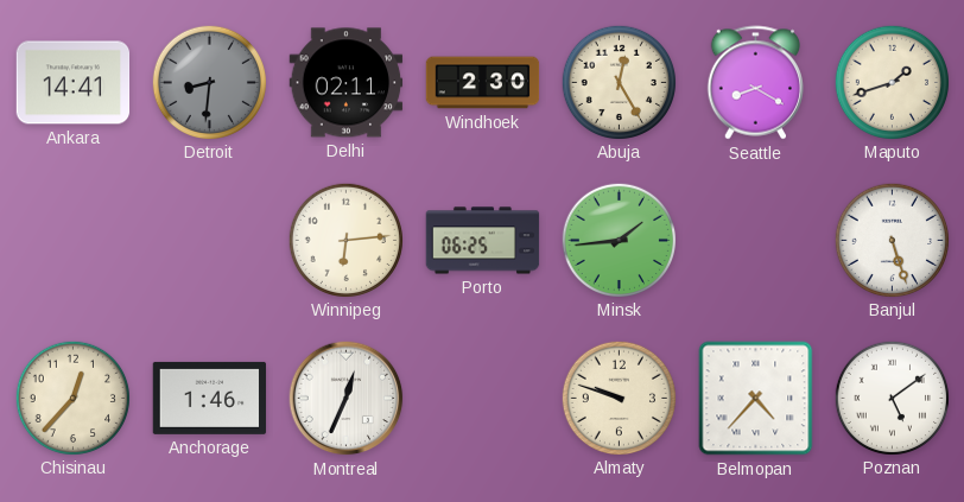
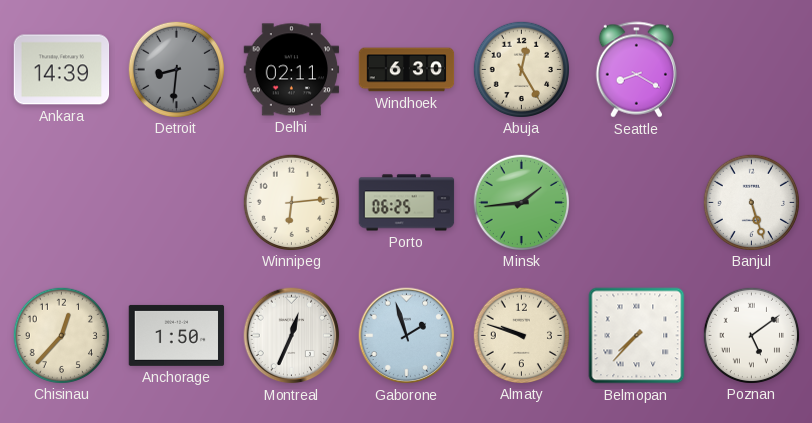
Ankara: 14:41 -> 14:39
Windhoek: 2:30 -> 6:30
Maputo: 1:42 -> none
Anchorage: 1:46 -> 1:50
Gaborone: none -> 1:57
Belmopan: 4:37 -> 7:37
